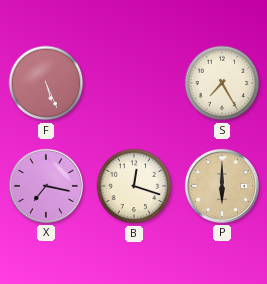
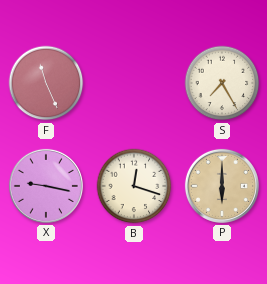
F: 5:26 -> 11:26
X: 7:17 -> 9:17
